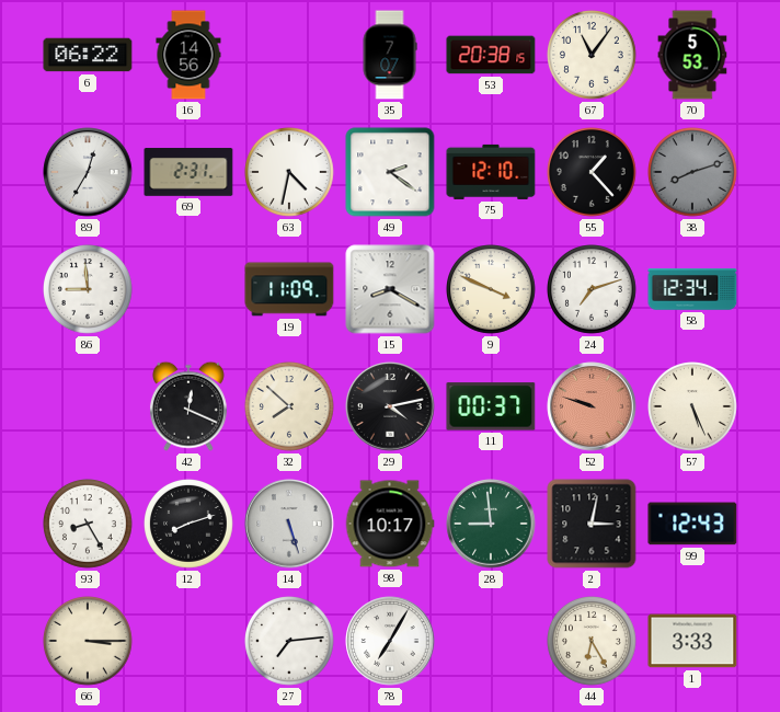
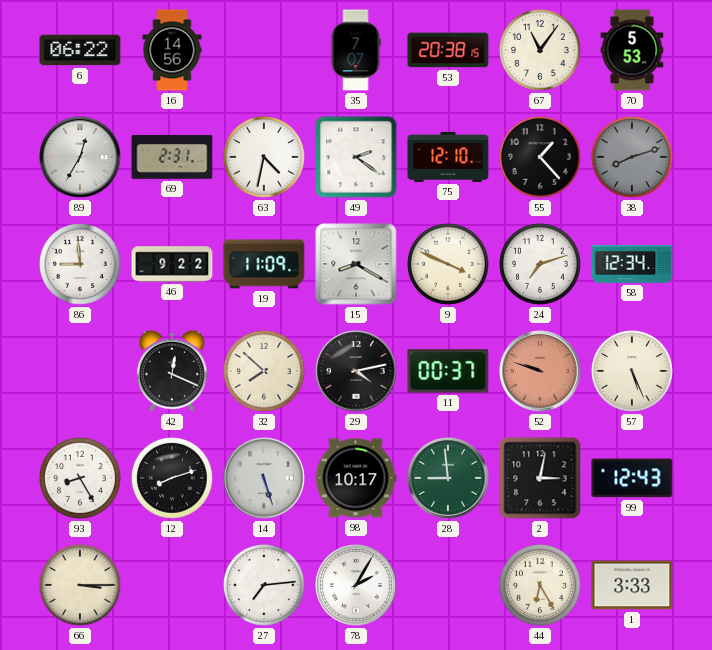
46: none -> 9:22
78: 7:05 -> 2:05
